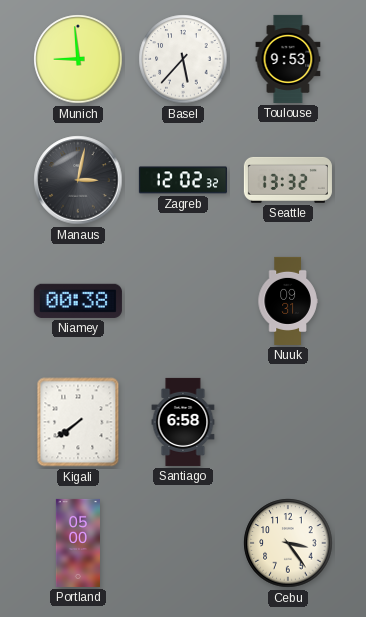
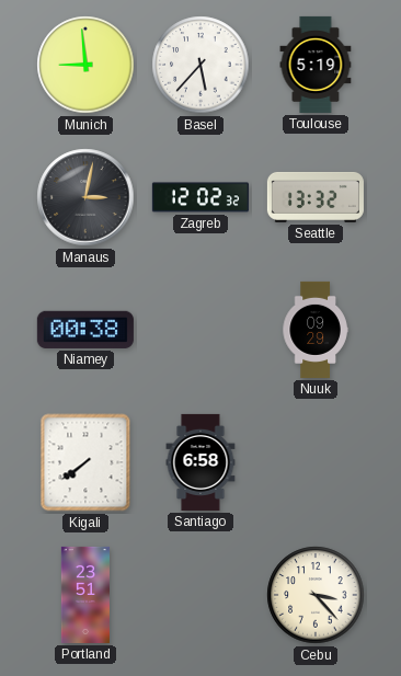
Toulouse: 9:53 -> 5:19
Nuuk: 09:31 -> 09:29
Portland: 05:00 -> 23:51
Cebu: 3:24 -> 3:23
